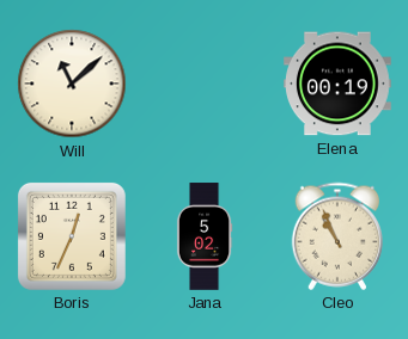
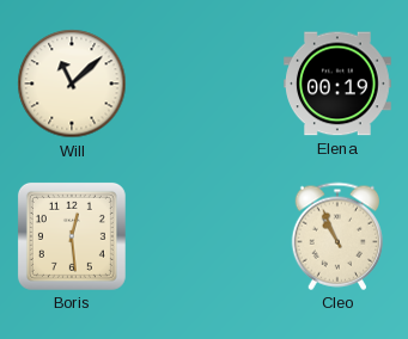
Boris: 12:34 -> 12:29
Jana: 5:02 -> none
